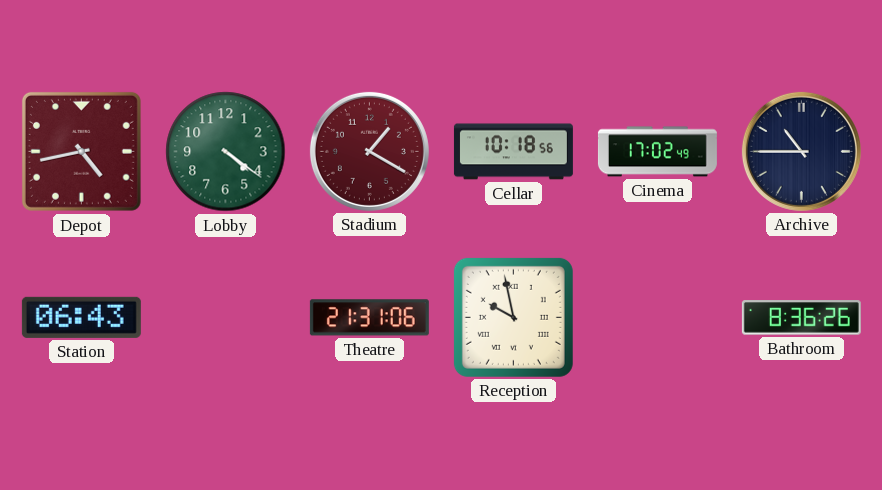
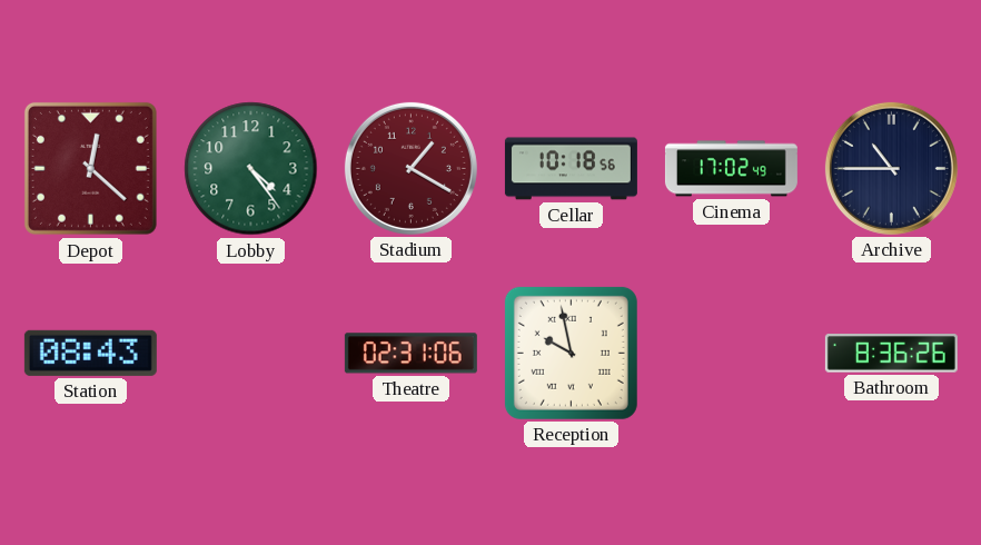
Depot: 4:43 -> 12:22
Lobby: 4:21 -> 4:24
Station: 06:43 -> 08:43
Theatre: 21:31 -> 02:31
